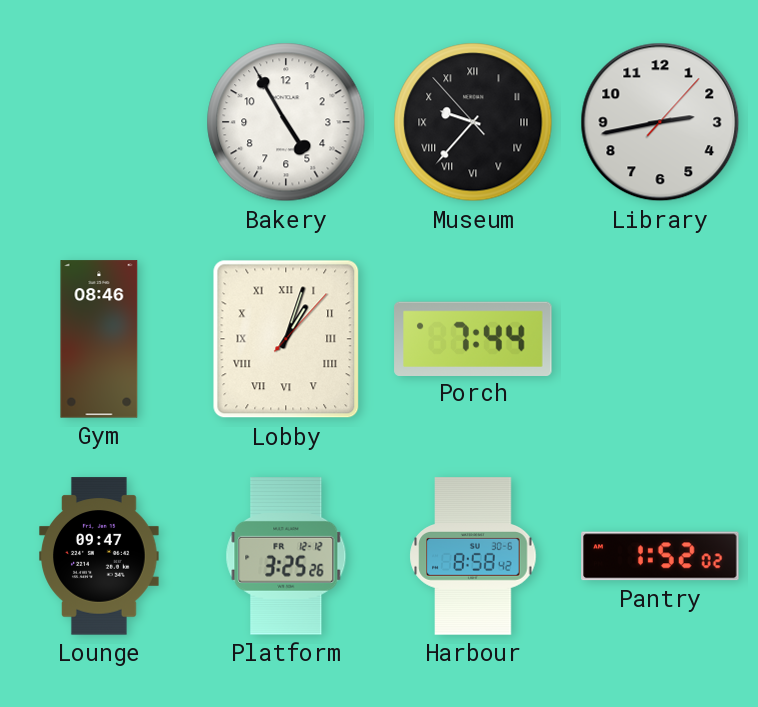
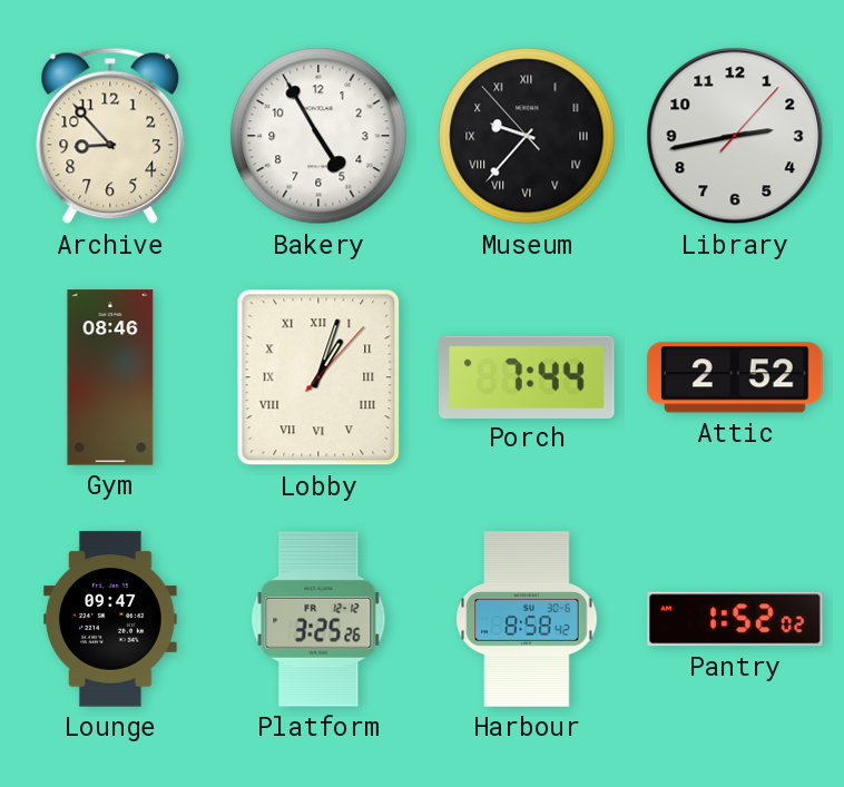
Archive: none -> 8:53
Attic: none -> 2:52
